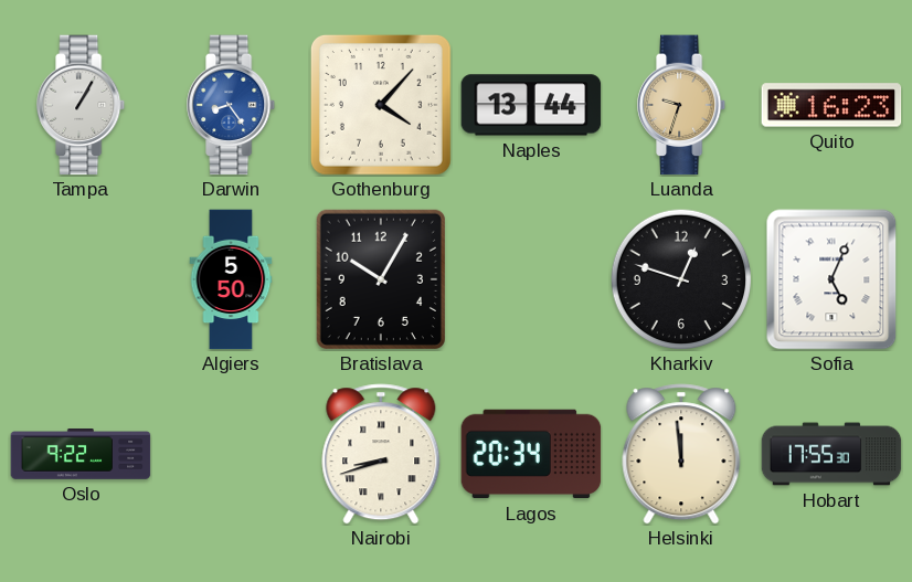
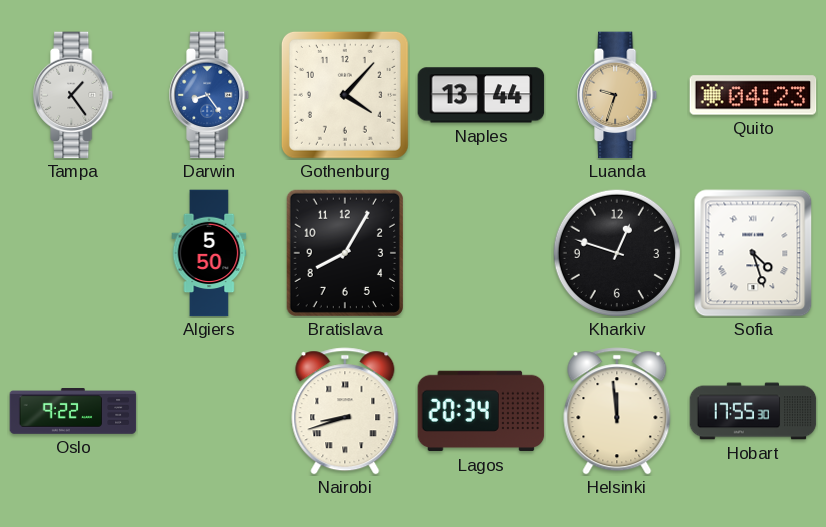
Tampa: 1:05 -> 1:24
Quito: 16:23 -> 04:23
Bratislava: 10:05 -> 8:05
Sofia: 5:04 -> 4:27
